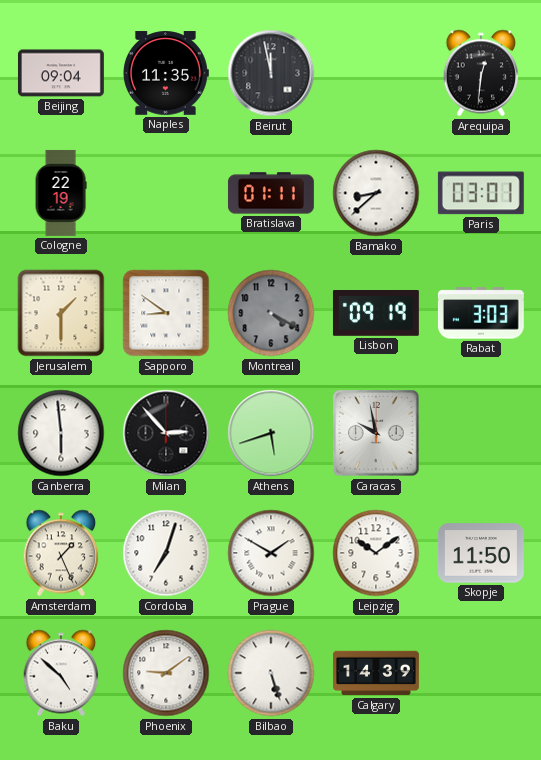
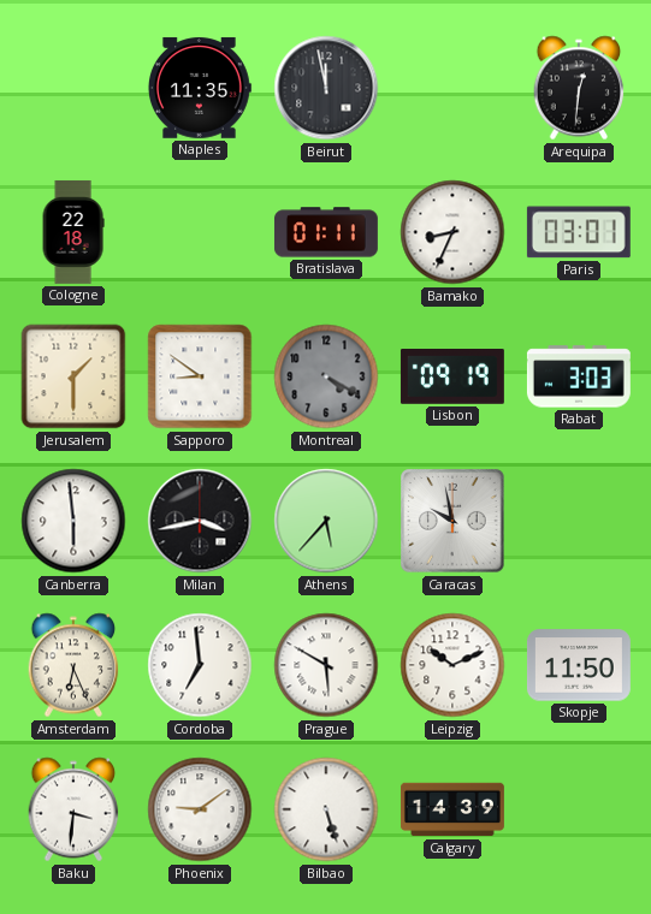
Beijing: 09:04 -> none
Cologne: 22:19 -> 22:18
Bamako: 8:38 -> 8:34
Milan: 2:53 -> 3:43
Athens: 5:42 -> 5:37
Amsterdam: 1:26 -> 6:26
Cordoba: 7:03 -> 6:59
Prague: 1:50 -> 5:50
Leipzig: 10:09 -> 10:11
Baku: 4:52 -> 3:31
